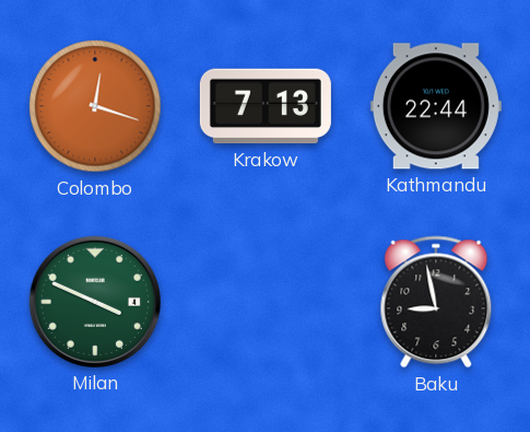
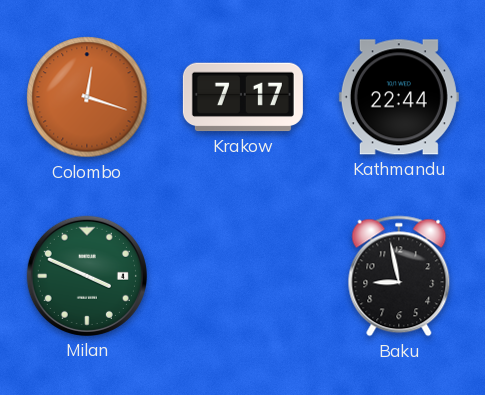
Krakow: 7:13 -> 7:17
